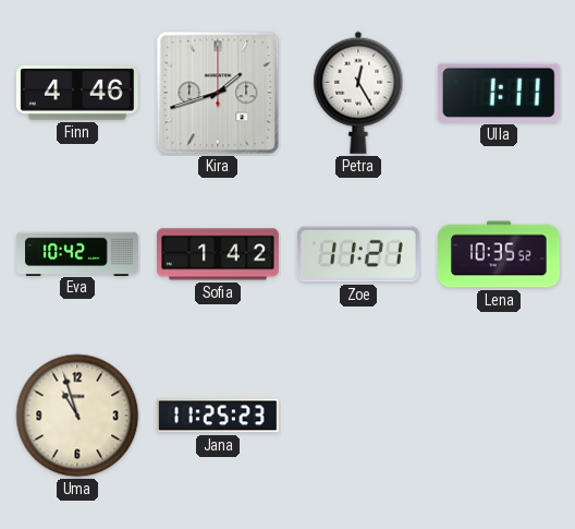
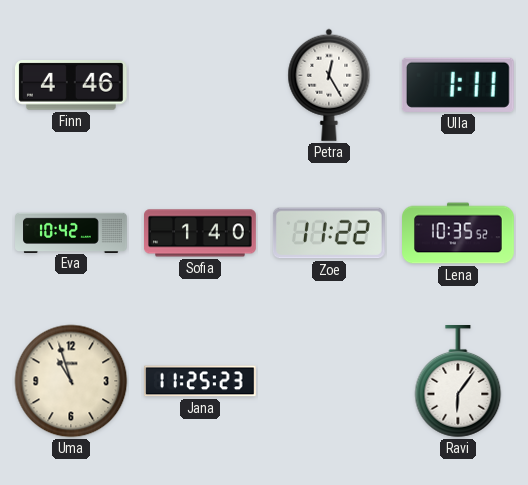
Kira: 1:42 -> none
Sofia: 1:42 -> 1:40
Zoe: 11:21 -> 11:22
Ravi: none -> 6:06
